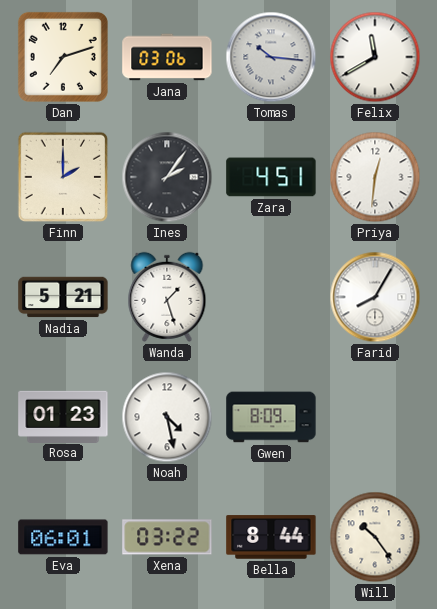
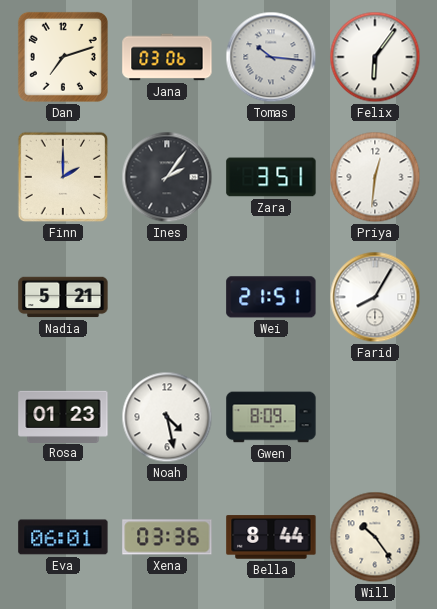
Felix: 11:40 -> 6:06
Zara: 4:51 -> 3:51
Wanda: 1:27 -> none
Wei: none -> 21:51
Xena: 03:22 -> 03:36
